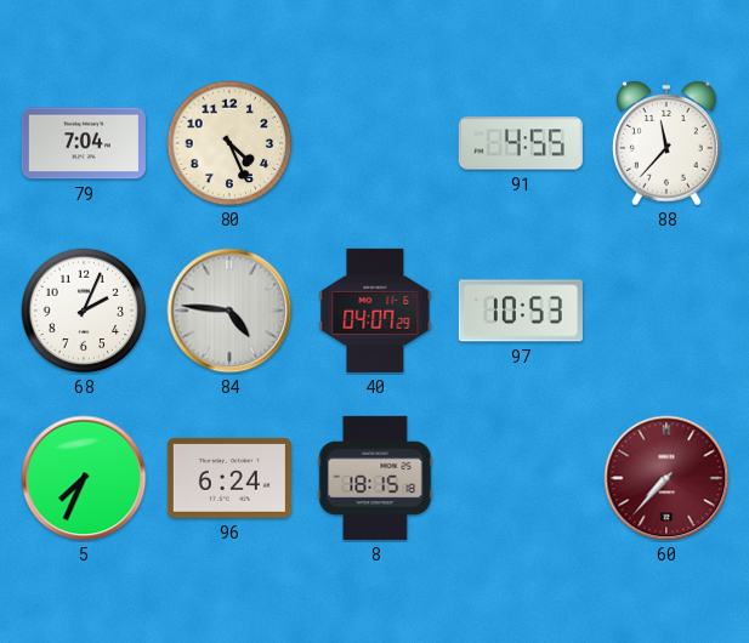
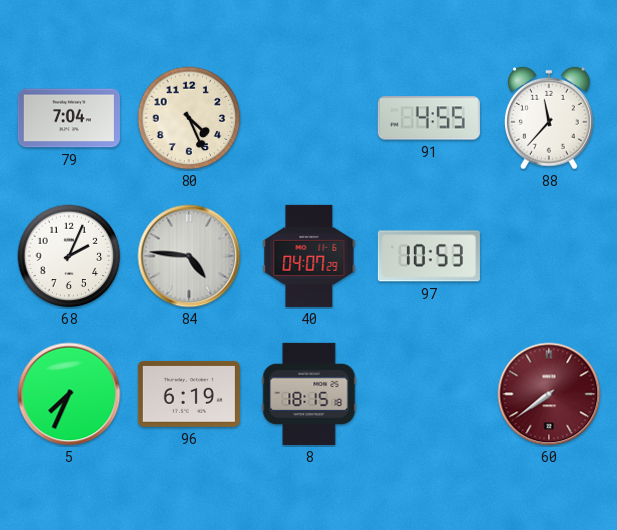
96: 6:24 -> 6:19
60: 7:37 -> 7:39
